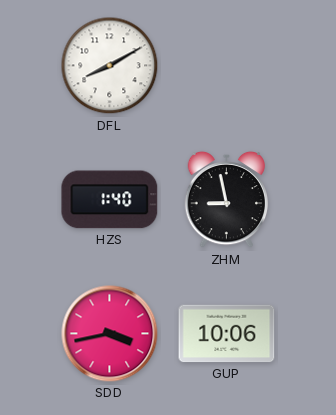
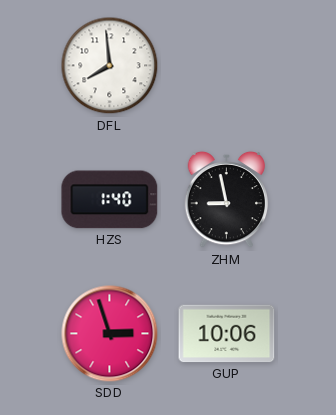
DFL: 8:10 -> 7:59
SDD: 3:43 -> 2:57
